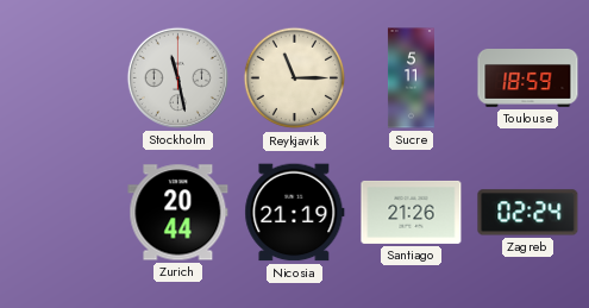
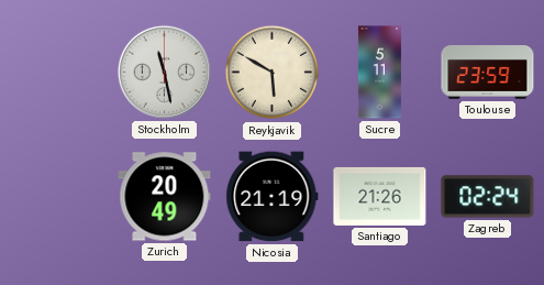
Reykjavik: 11:15 -> 5:50
Toulouse: 18:59 -> 23:59
Zurich: 20:44 -> 20:49
